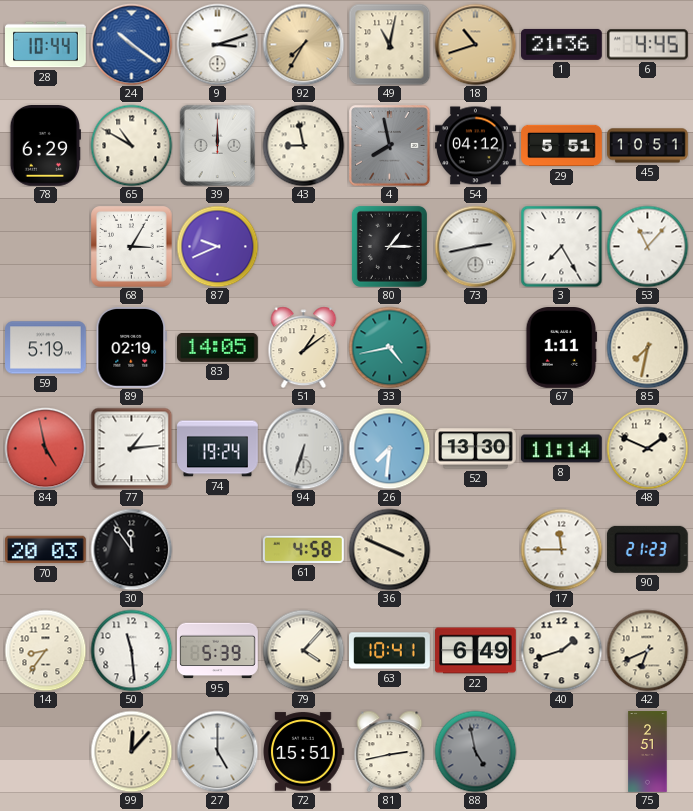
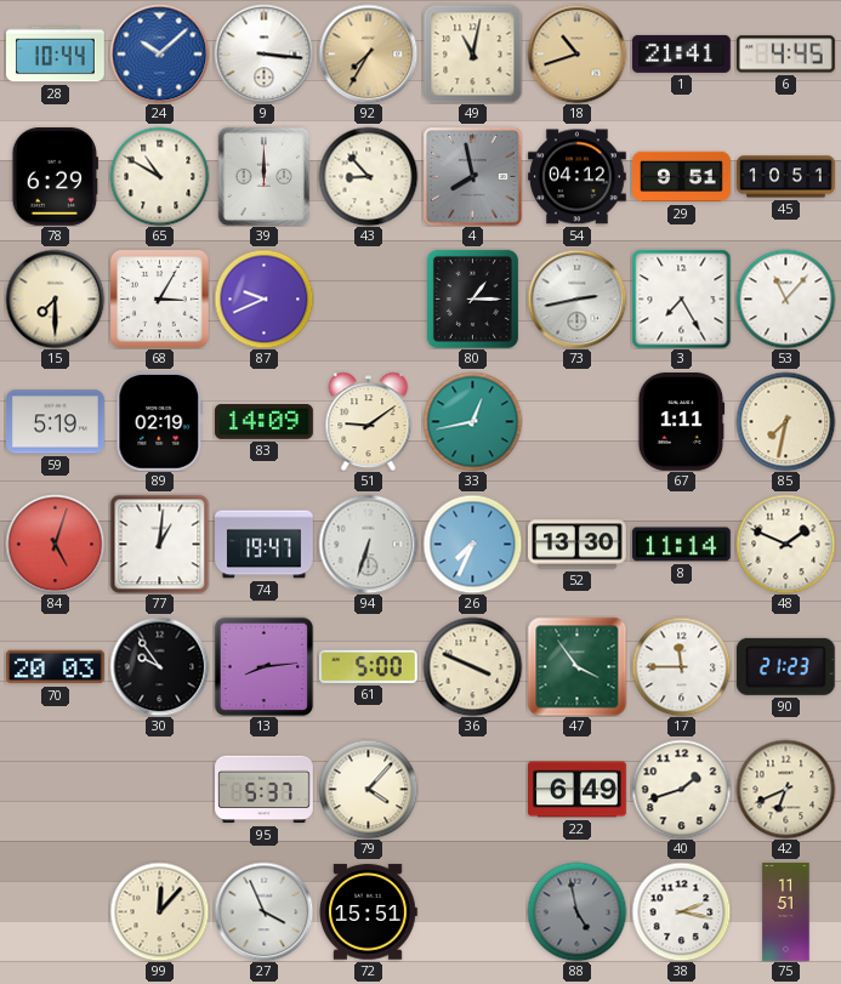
24: 10:21 -> 10:08
9: 3:12 -> 3:16
1: 21:36 -> 21:41
43: 8:58 -> 8:53
29: 5:51 -> 9:51
15: none -> 7:30
83: 14:05 -> 14:09
51: 1:09 -> 9:09
33: 4:43 -> 12:43
84: 4:58 -> 5:03
77: 1:14 -> 1:01
74: 19:24 -> 19:47
26: 7:31 -> 7:34
30: 11:54 -> 9:54
13: none -> 8:14
61: 4:58 -> 5:00
47: none -> 3:54
14: 8:36 -> none
50: 11:29 -> none
95: 5:39 -> 5:37
63: 10:41 -> none
27: 5:00 -> 3:56
81: 2:43 -> none
38: none -> 2:17
75: 2:51 -> 11:51
